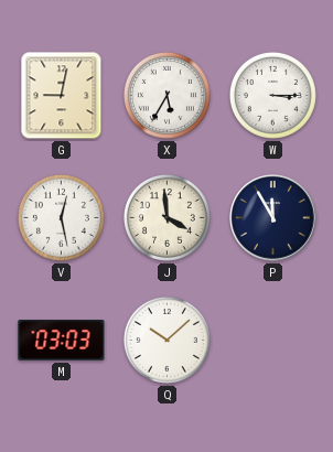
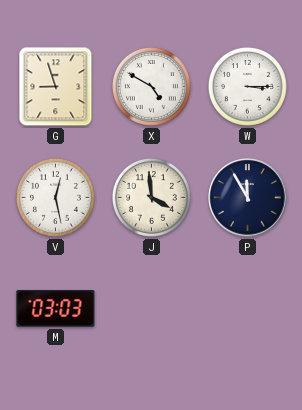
G: 9:02 -> 8:57
X: 5:35 -> 4:50
Q: 10:08 -> none
